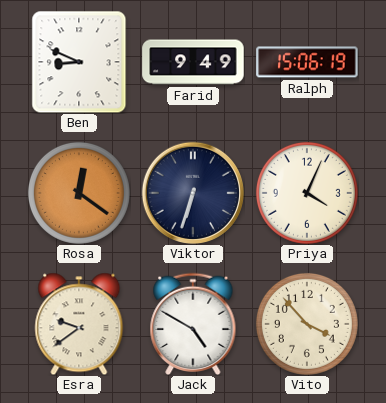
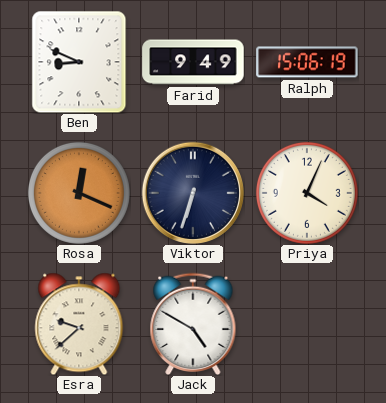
Rosa: 12:21 -> 12:19
Esra: 9:39 -> 9:38
Vito: 3:53 -> none
